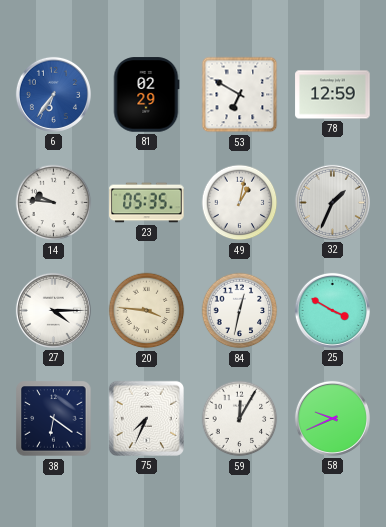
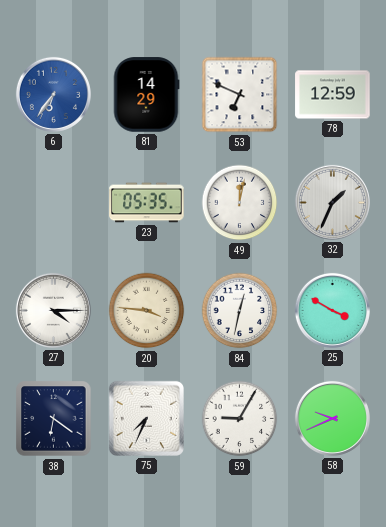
81: 02:29 -> 14:29
53: 6:50 -> 6:49
14: 9:46 -> none
49: 1:02 -> 12:02
59: 12:05 -> 9:05
